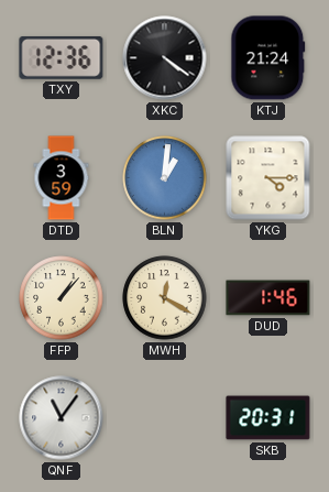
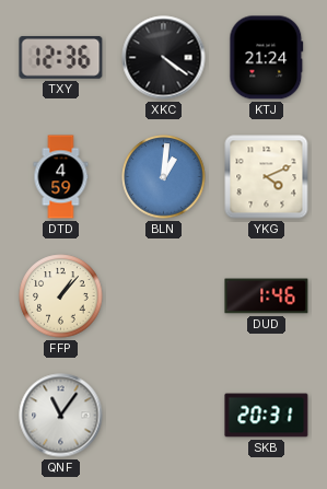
DTD: 3:59 -> 4:59
YKG: 4:15 -> 4:11
MWH: 12:20 -> none
